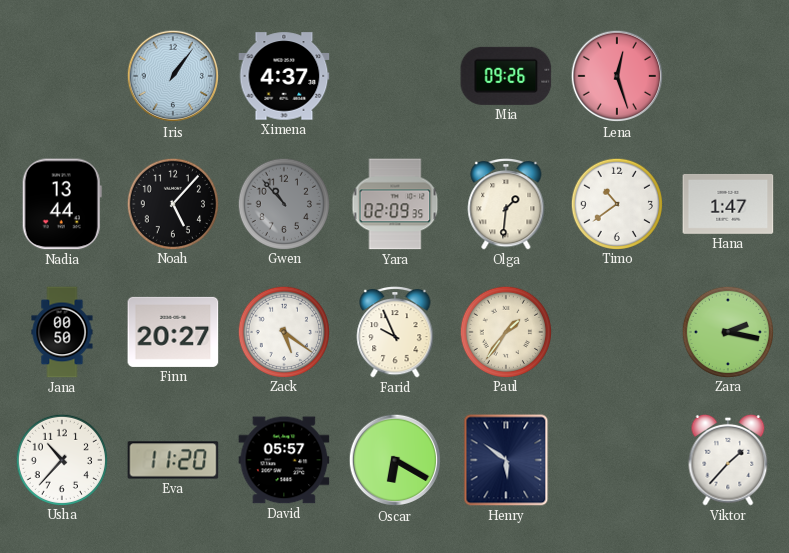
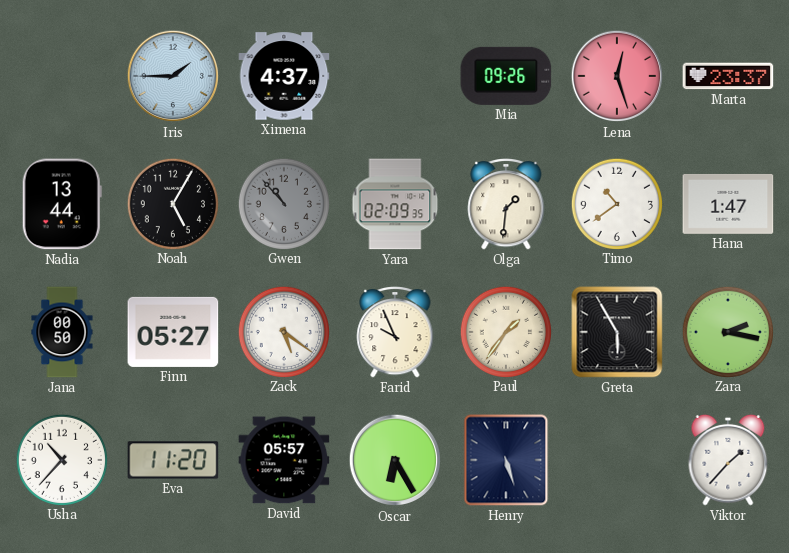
Iris: 1:06 -> 1:45
Marta: none -> 23:37
Noah: 5:07 -> 5:05
Finn: 20:27 -> 05:27
Greta: none -> 5:55
Oscar: 6:20 -> 6:25
Henry: 5:51 -> 5:27
